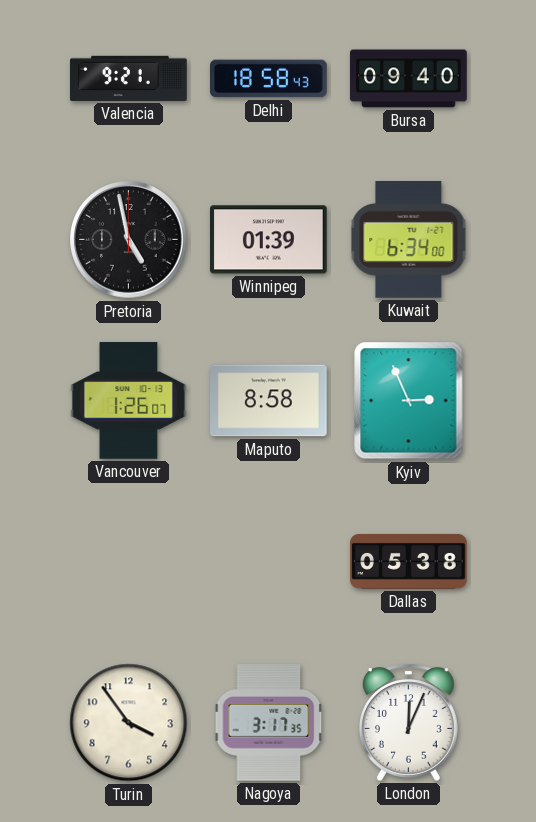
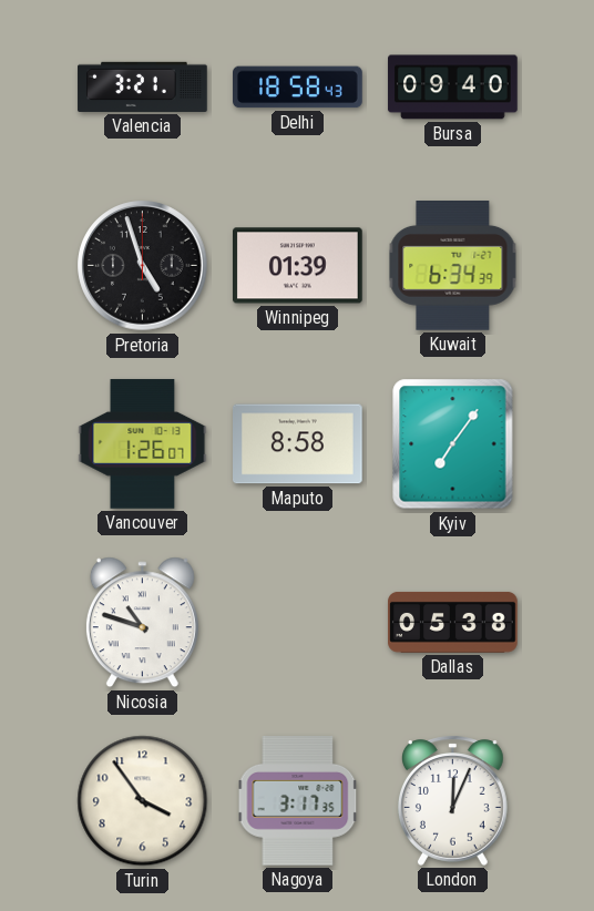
Valencia: 9:21 -> 3:21
Pretoria: 4:58 -> 4:57
Kuwait: 6:34:00 -> 6:34:39
Kyiv: 2:56 -> 7:06
Nicosia: none -> 10:48
